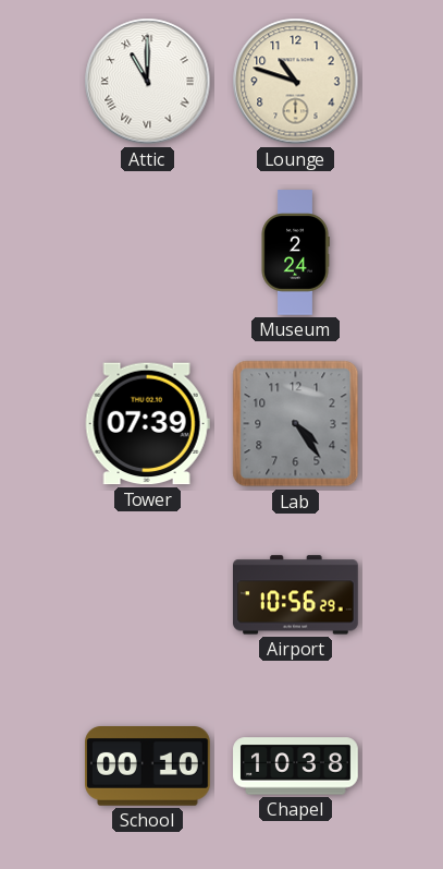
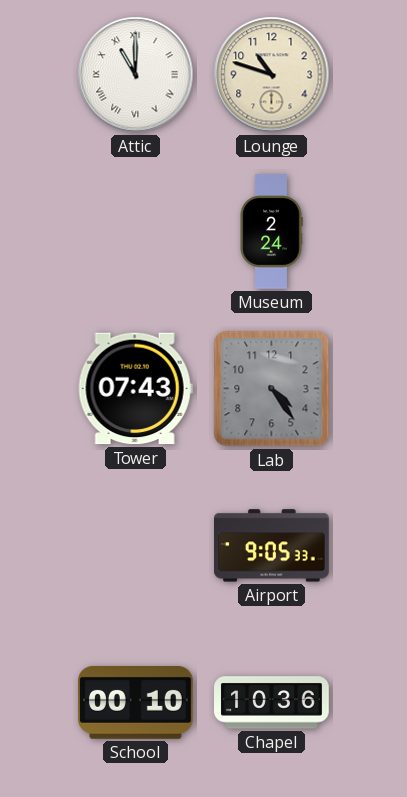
Tower: 07:39 -> 07:43
Airport: 10:56 -> 9:05
Chapel: 10:38 -> 10:36
